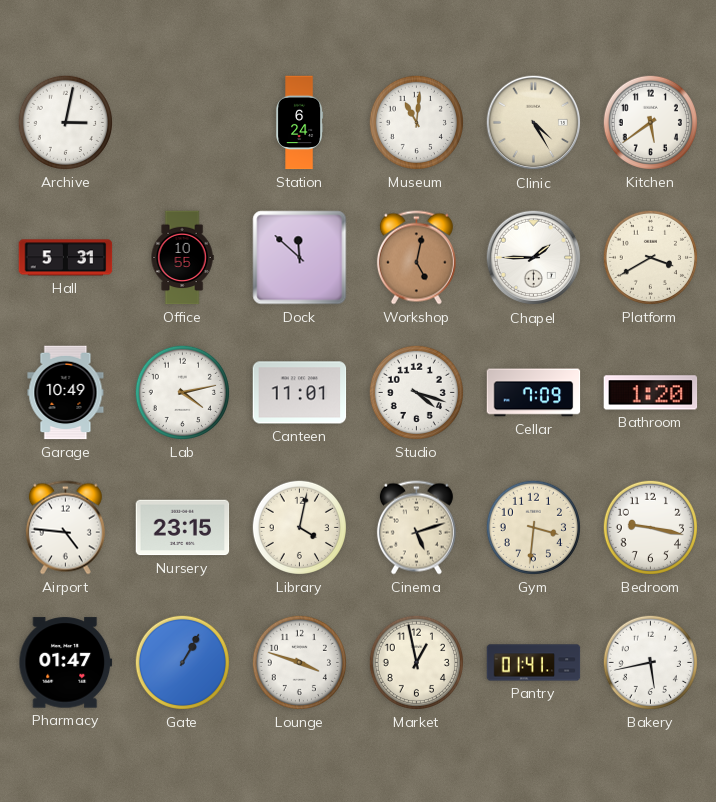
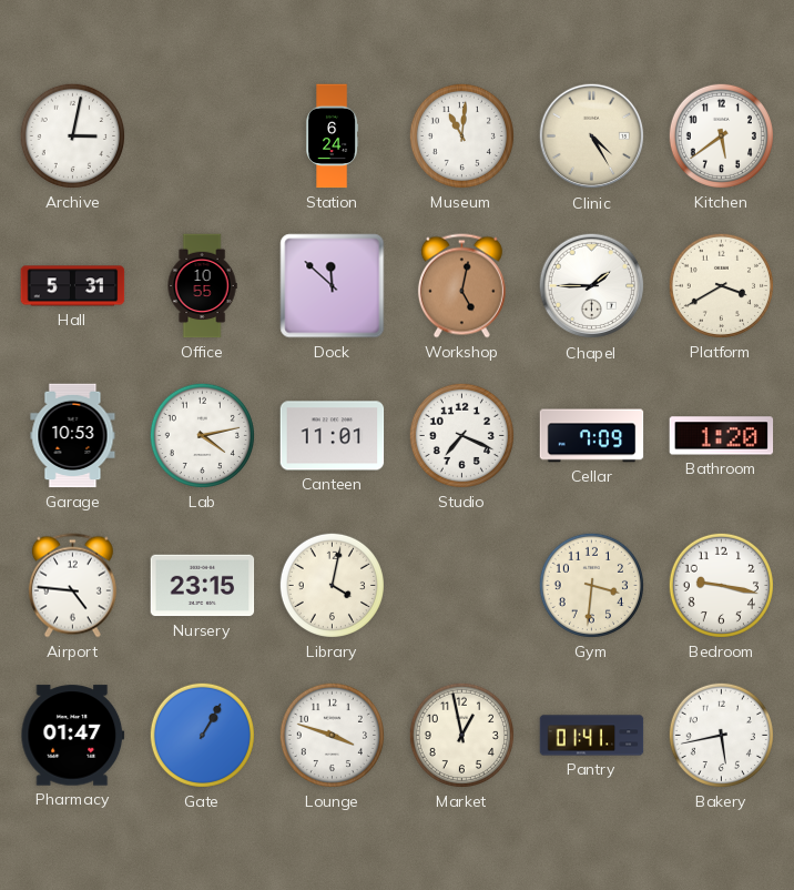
Garage: 10:49 -> 10:53
Studio: 4:18 -> 7:19
Cinema: 5:12 -> none
